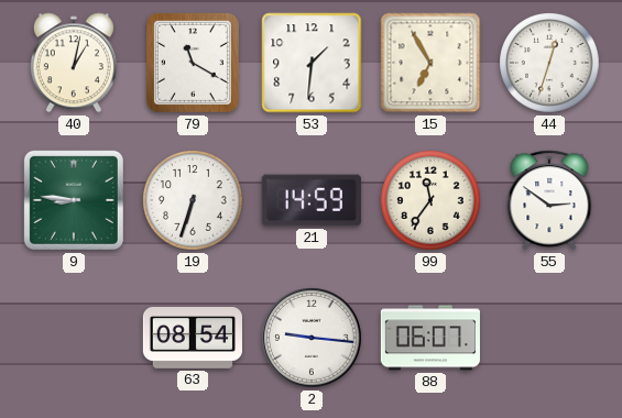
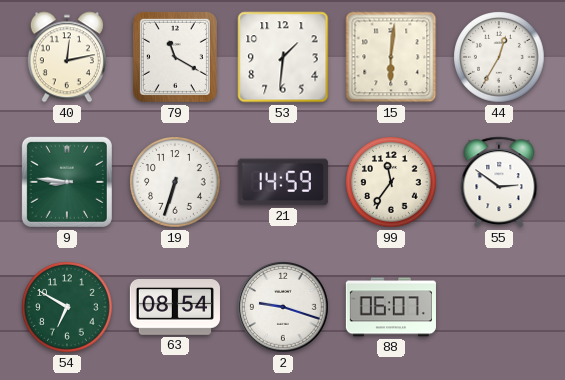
40: 1:02 -> 12:13
15: 6:55 -> 6:01
44: 12:33 -> 12:35
54: none -> 6:50
2: 9:16 -> 9:18
